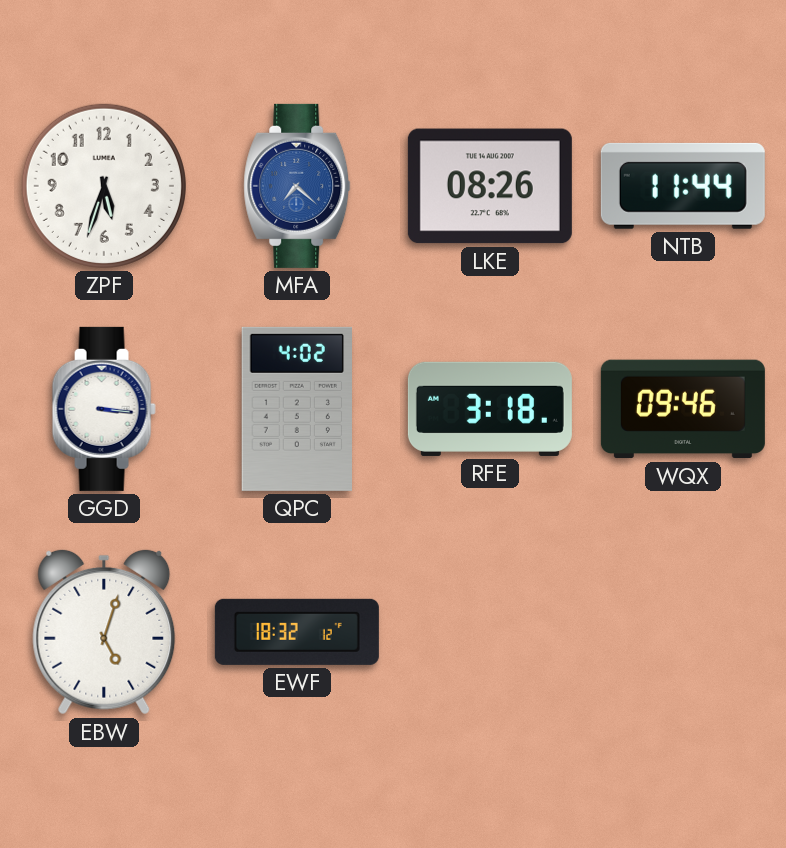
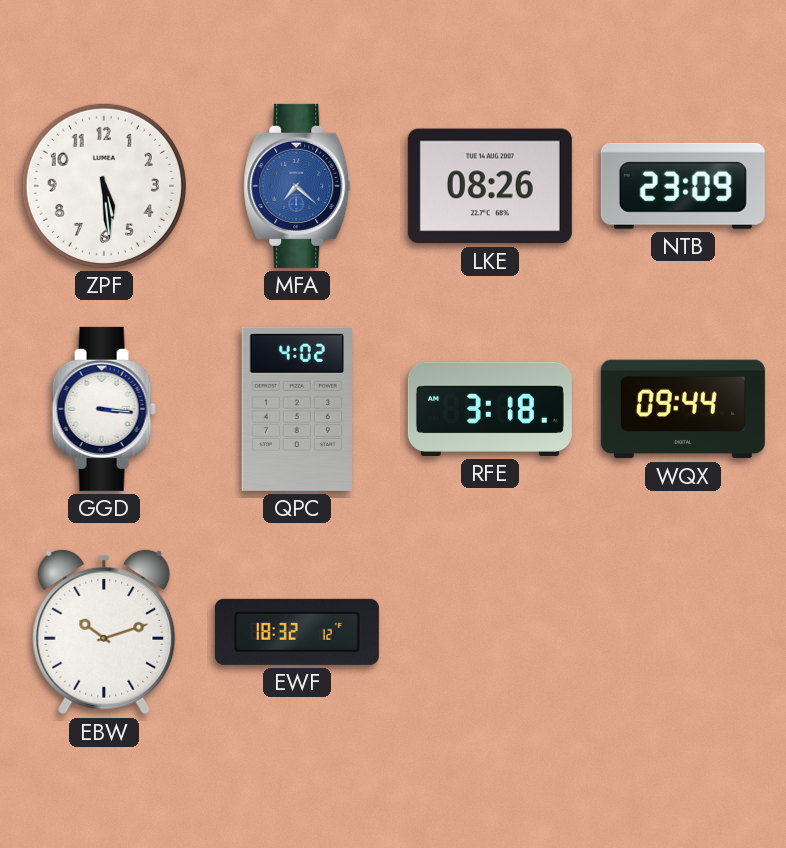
ZPF: 5:33 -> 5:29
NTB: 11:44 -> 23:09
WQX: 09:46 -> 09:44
EBW: 5:03 -> 10:12
